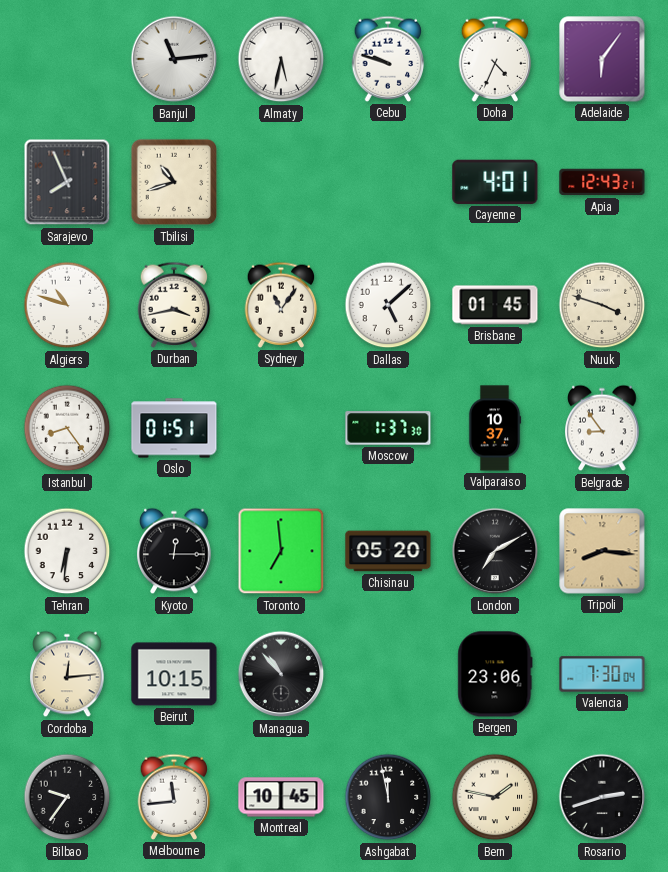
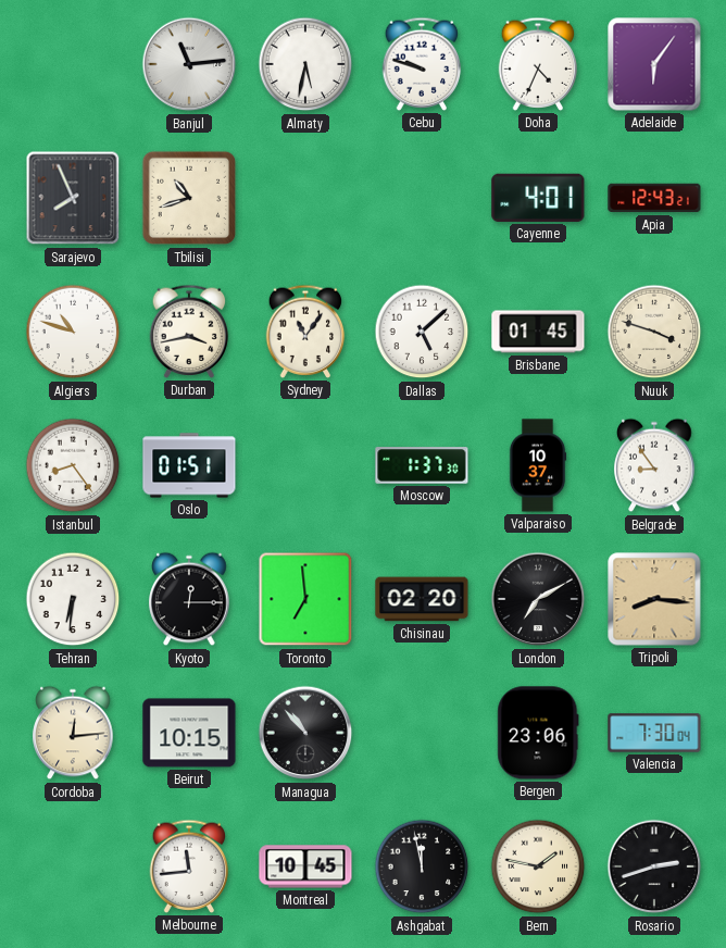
Chisinau: 05:20 -> 02:20
Bilbao: 9:36 -> none
